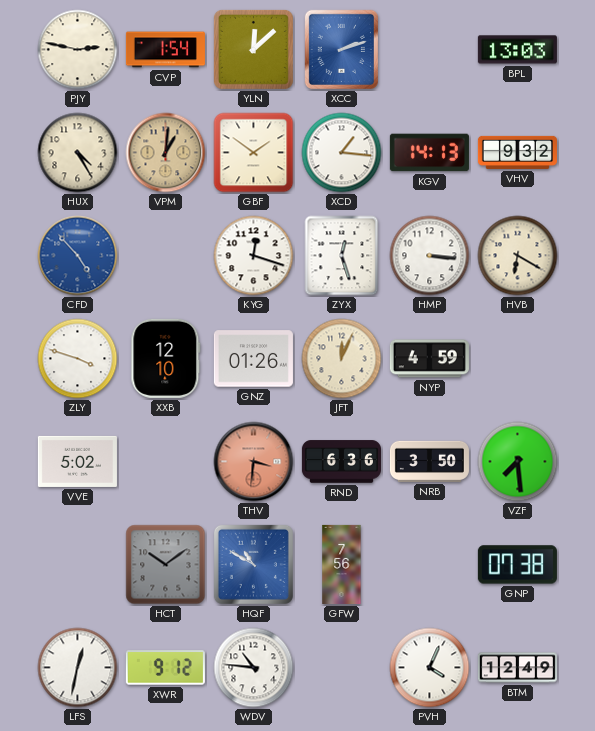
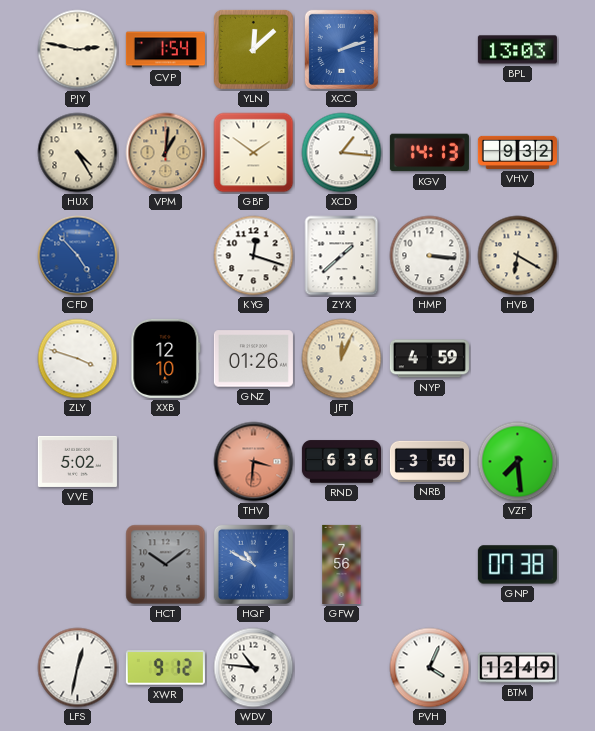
ZYX: 12:27 -> 1:38
